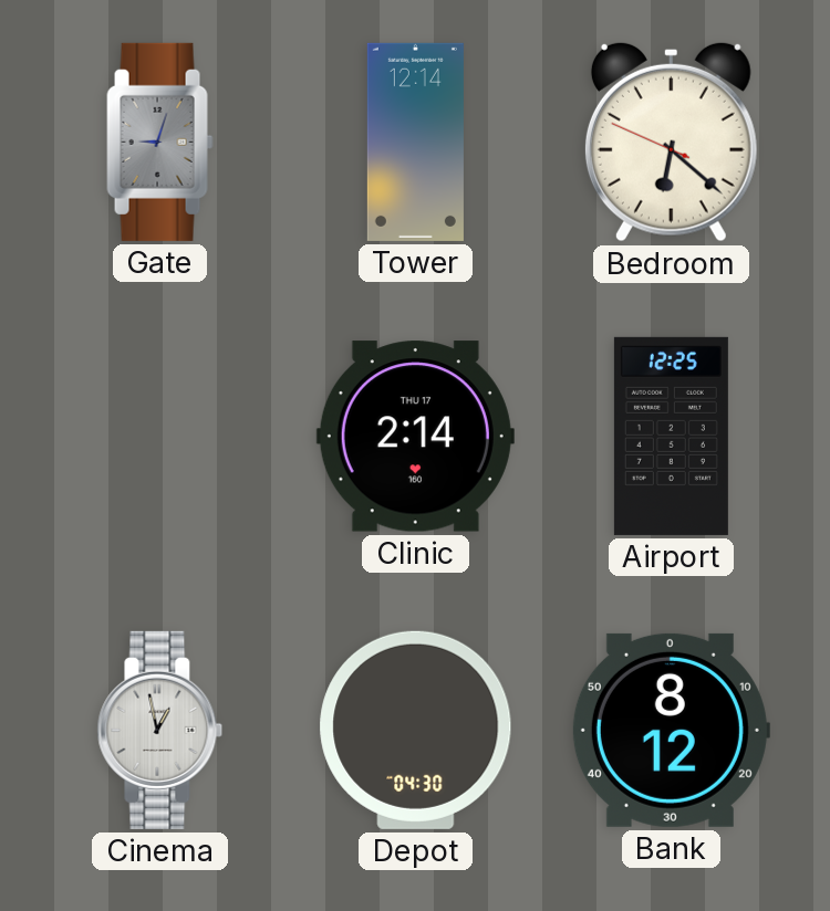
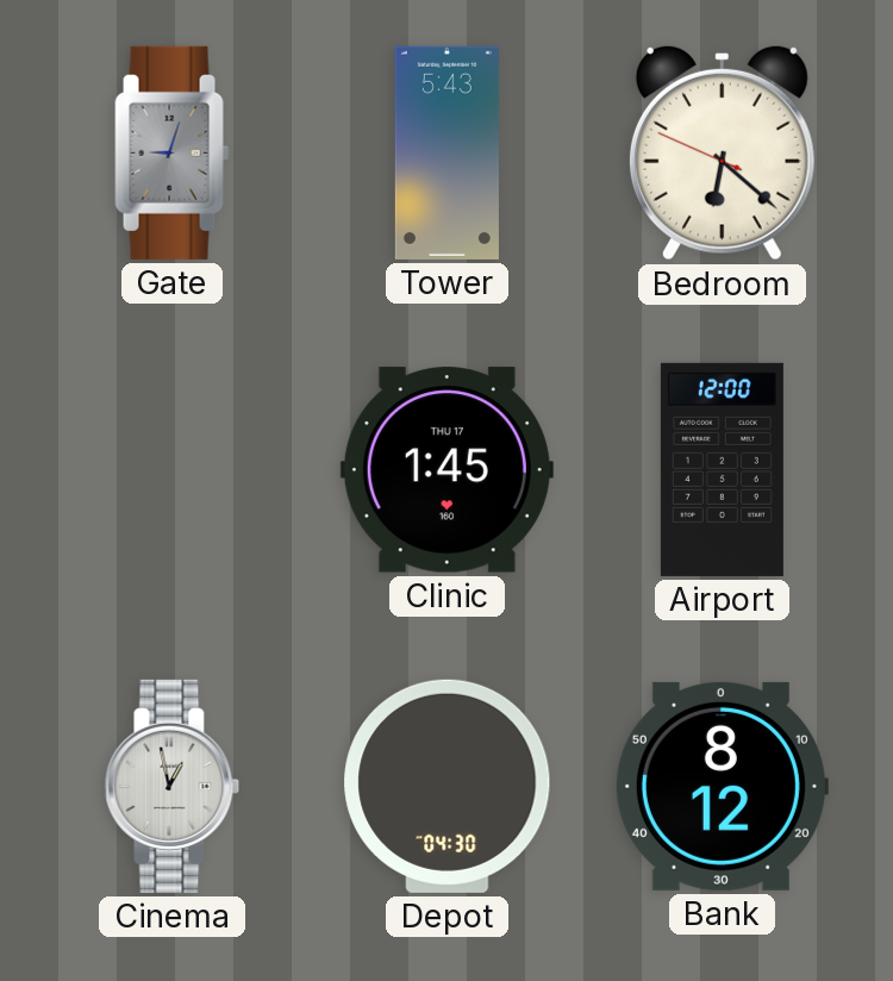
Tower: 12:14 -> 5:43
Clinic: 2:14 -> 1:45
Airport: 12:25 -> 12:00
